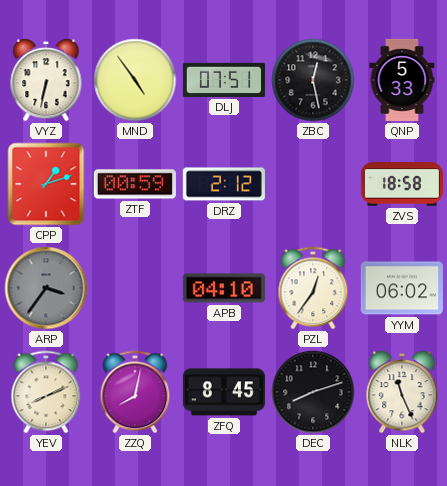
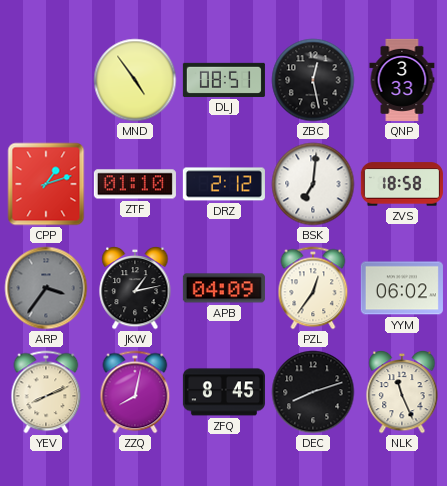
VYZ: 6:32 -> none
DLJ: 07:51 -> 08:51
QNP: 5:33 -> 3:33
ZTF: 00:59 -> 01:10
BSK: none -> 7:01
JKW: none -> 1:13
APB: 04:10 -> 04:09
